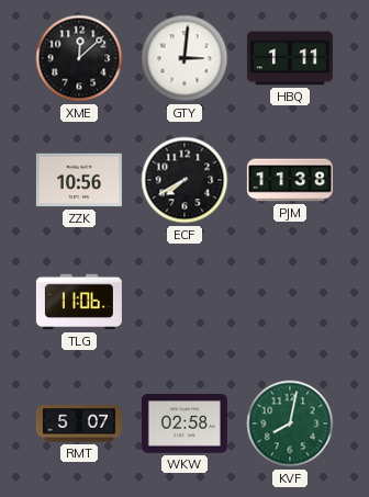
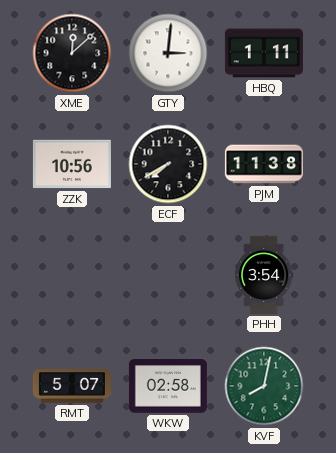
TLG: 11:06 -> none
PHH: none -> 3:54
